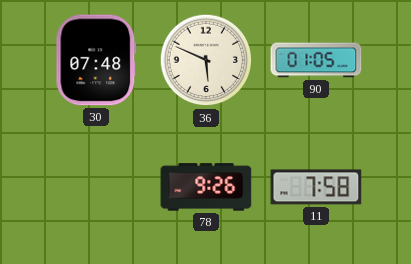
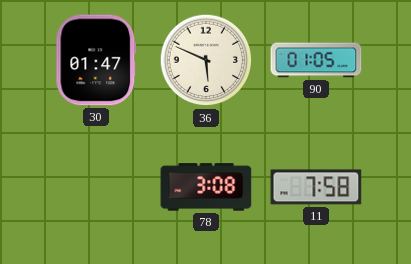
30: 07:48 -> 01:47
78: 9:26 -> 3:08
